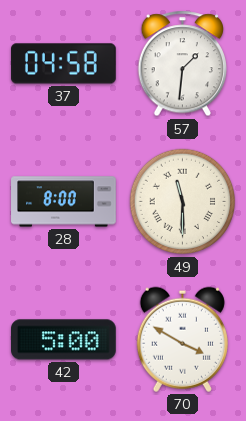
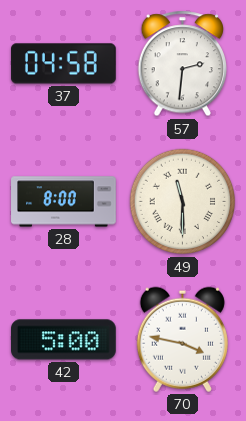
57: 1:31 -> 2:31
70: 3:50 -> 3:47
